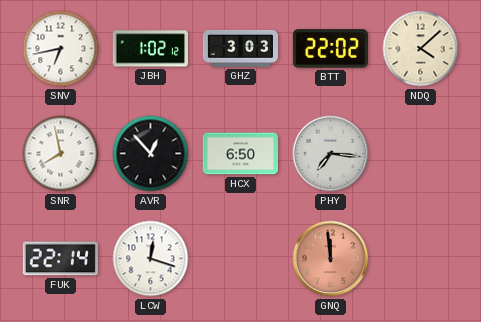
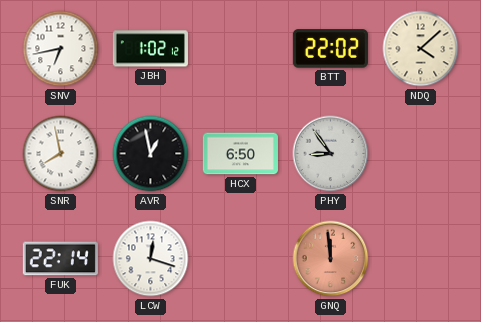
GHZ: 3:03 -> none
AVR: 12:53 -> 12:58
PHY: 7:16 -> 8:54
